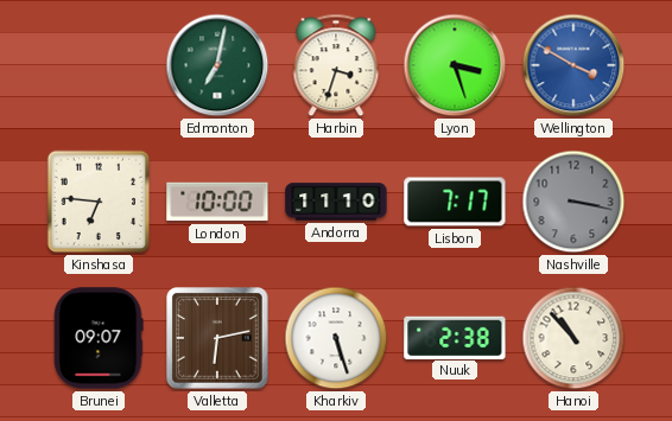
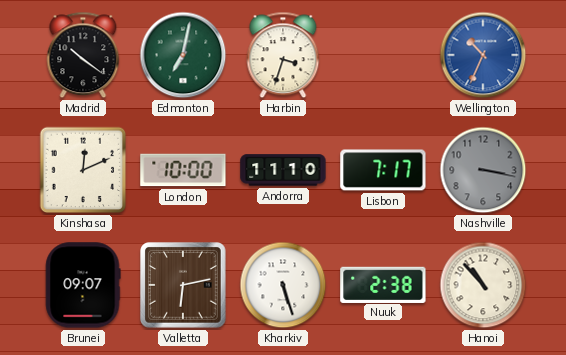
Madrid: none -> 10:21
Lyon: 3:27 -> none
Wellington: 3:50 -> 10:34
Kinshasa: 6:46 -> 12:11
